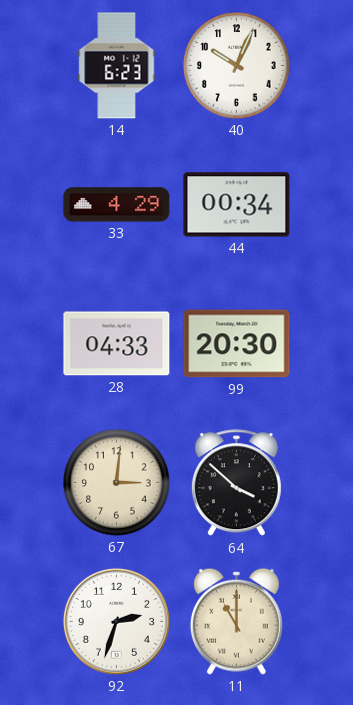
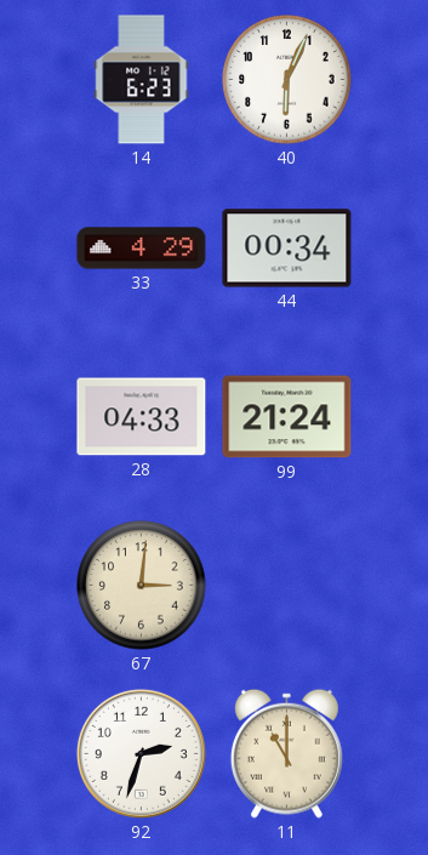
40: 10:04 -> 6:04
99: 20:30 -> 21:24
64: 3:52 -> none
